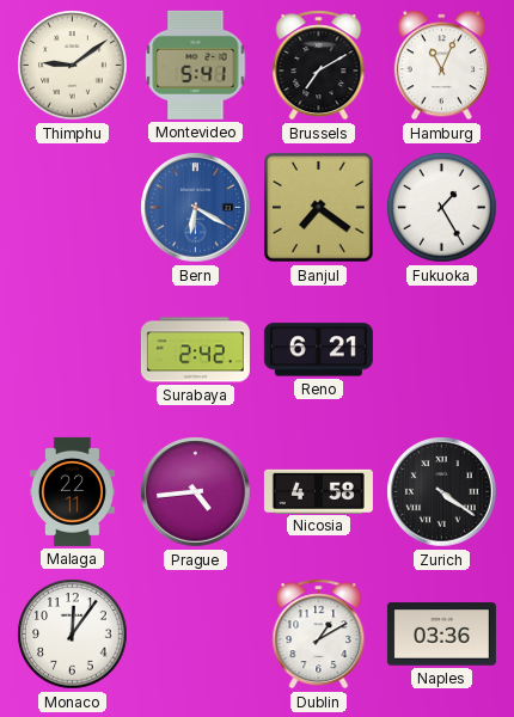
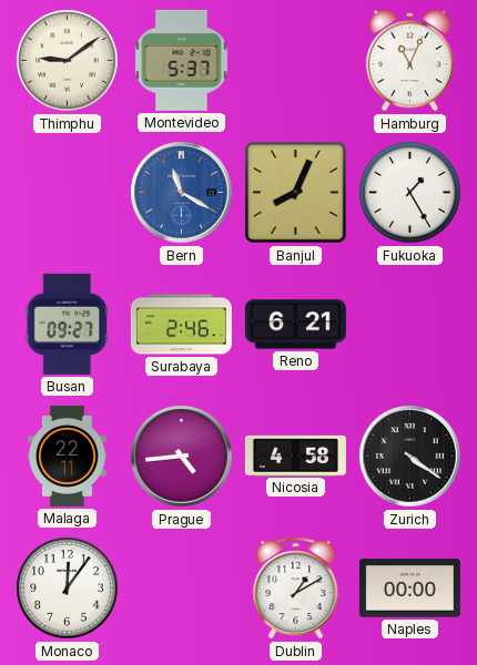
Montevideo: 5:41 -> 5:37
Brussels: 7:10 -> none
Bern: 6:20 -> 11:20
Banjul: 7:21 -> 8:04
Busan: none -> 09:27
Surabaya: 2:42 -> 2:46
Naples: 03:36 -> 00:00
